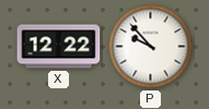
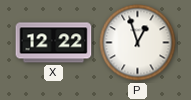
P: 9:53 -> 12:57
